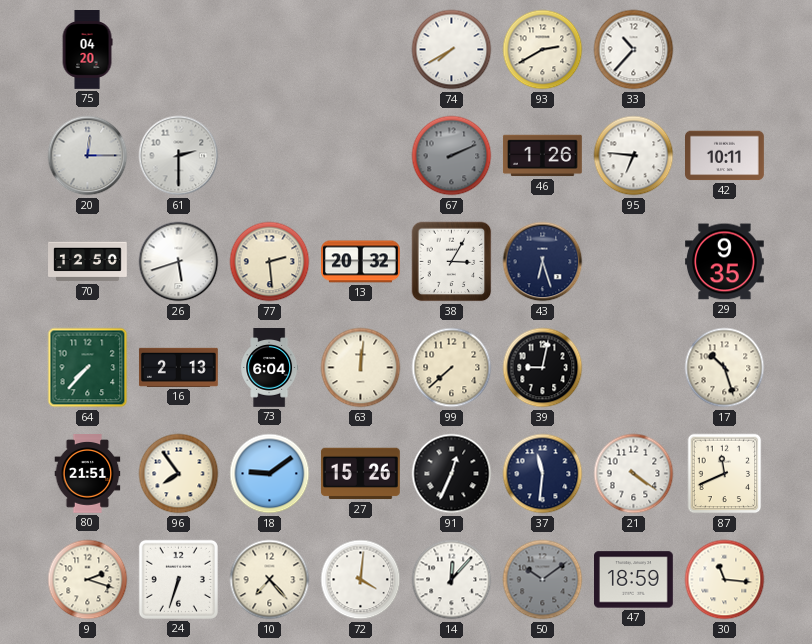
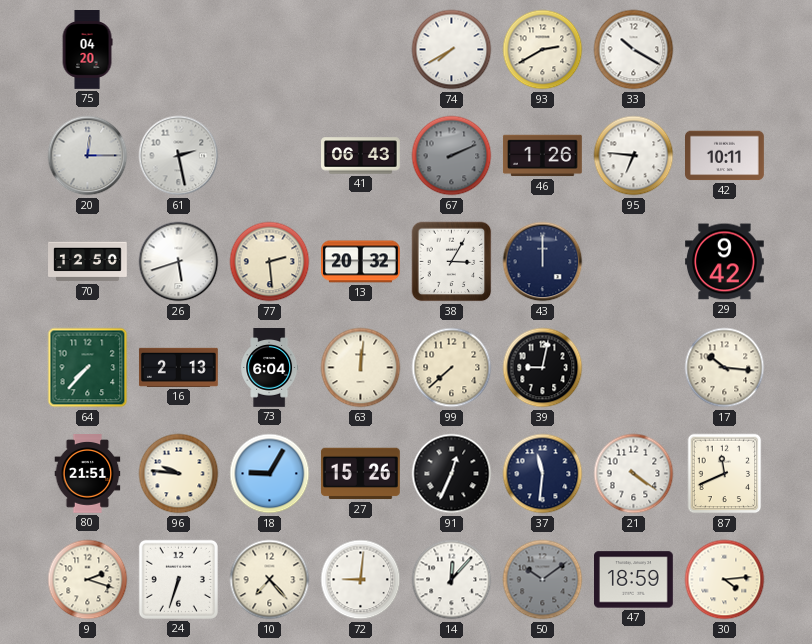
33: 10:37 -> 10:20
61: 2:30 -> 2:28
41: none -> 06:43
43: 6:27 -> 12:00
29: 9:35 -> 9:42
17: 10:27 -> 10:16
96: 7:54 -> 9:46
18: 9:09 -> 9:05
72: 4:01 -> 9:01
30: 11:16 -> 4:14
